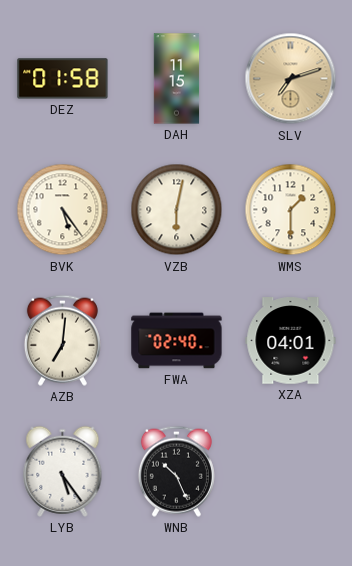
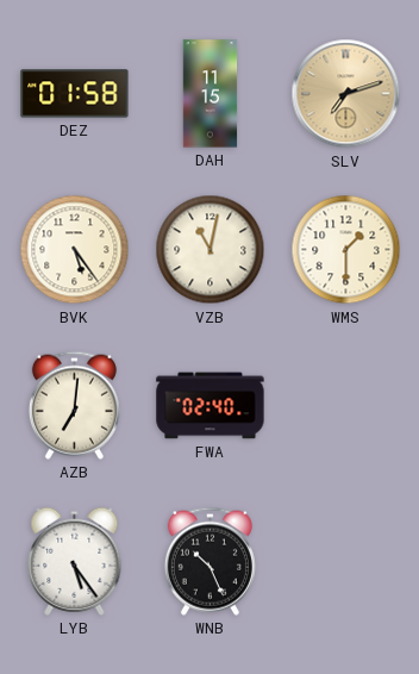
VZB: 6:02 -> 11:02
XZA: 04:01 -> none
